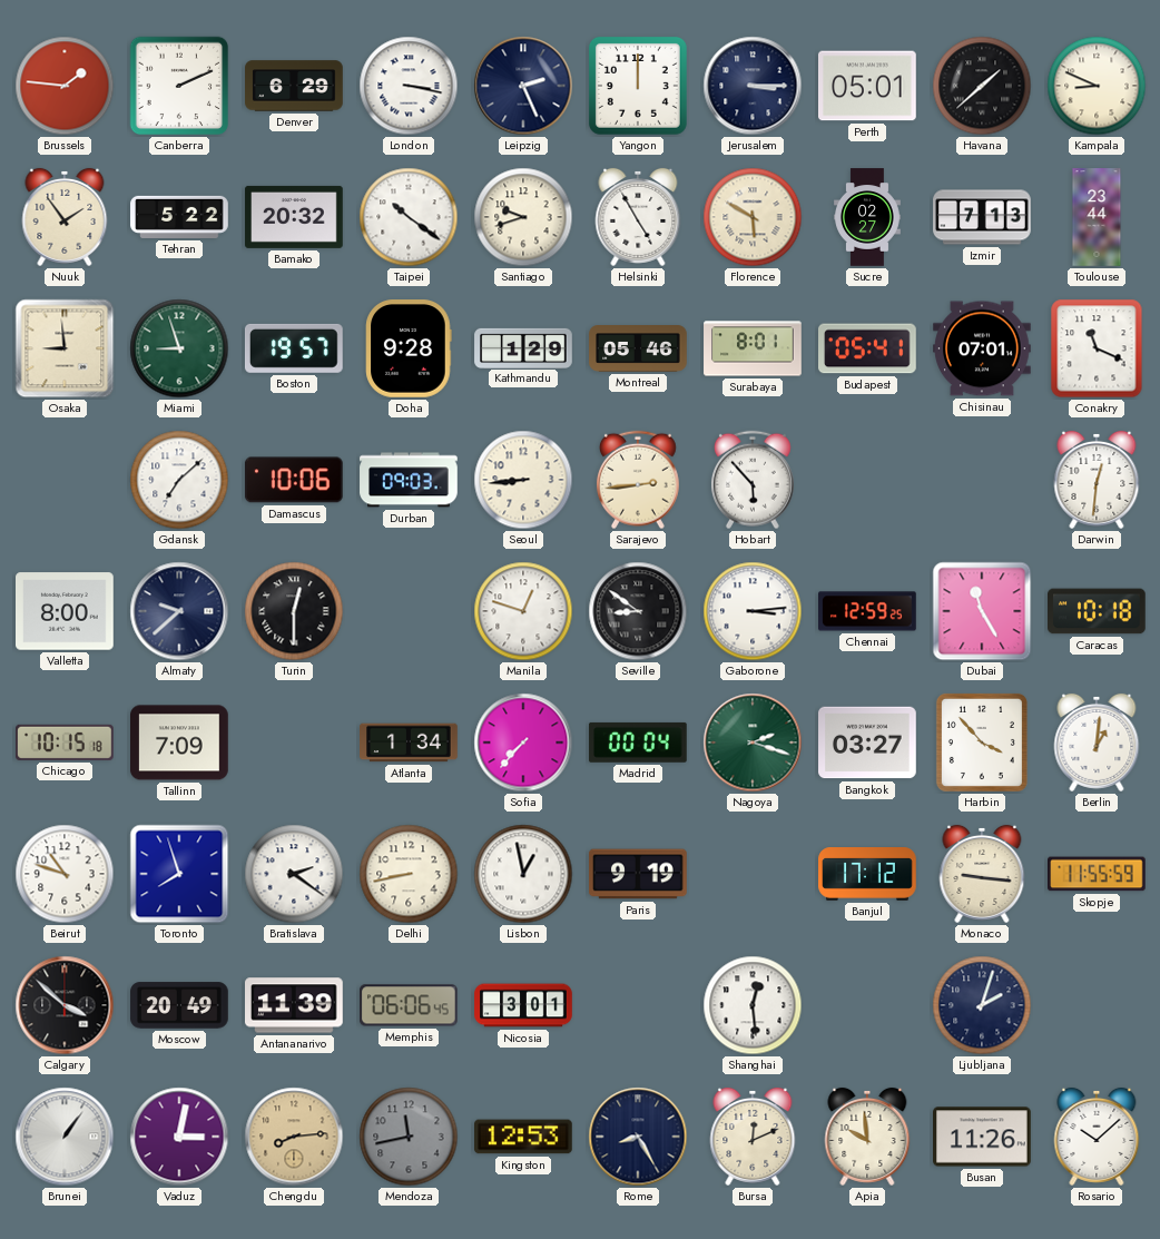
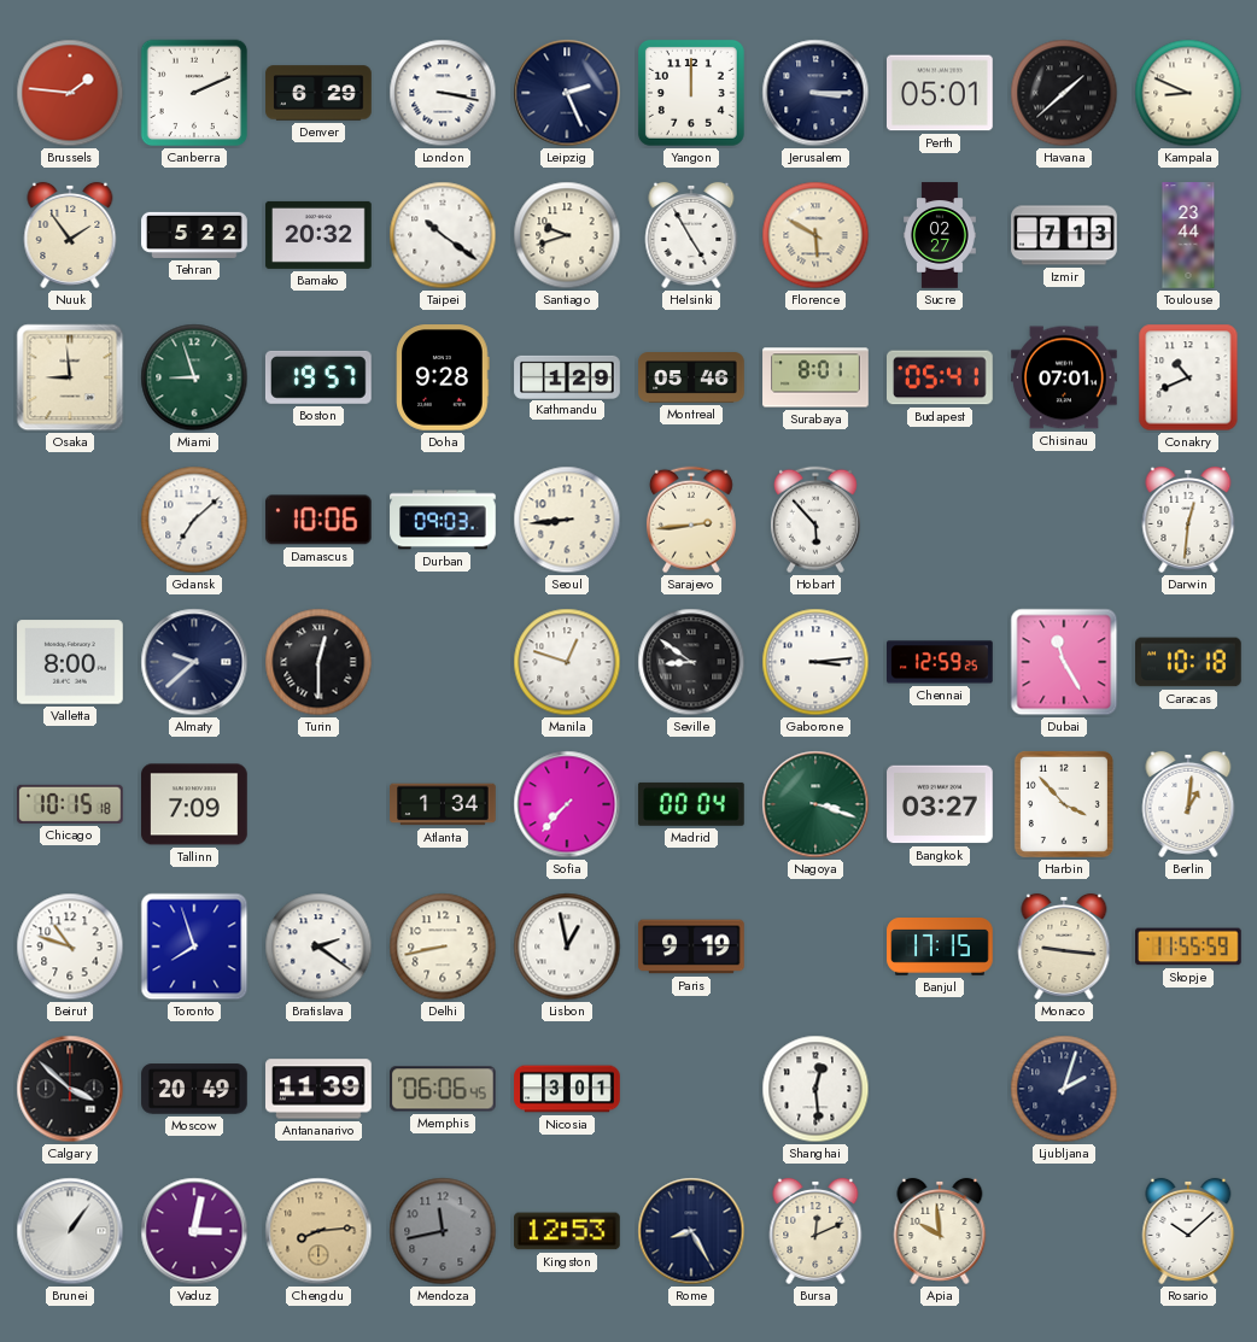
Conakry: 11:19 -> 10:41
Nagoya: 2:18 -> 3:18
Banjul: 17:12 -> 17:15
Busan: 11:26 -> none
